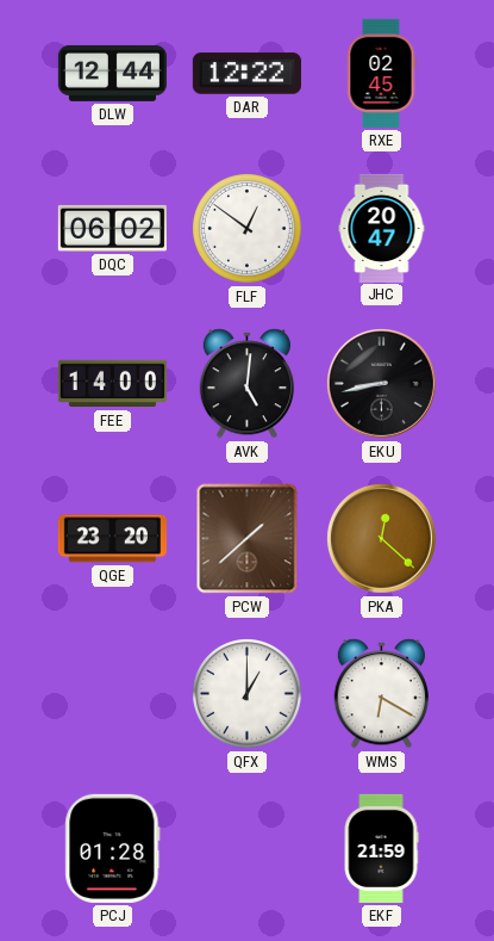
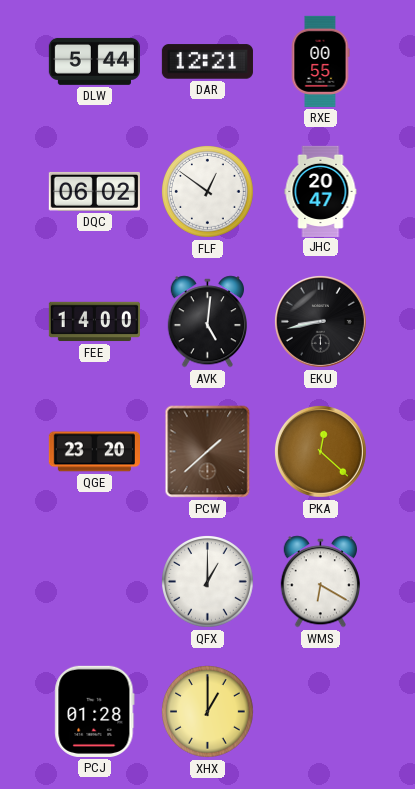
DLW: 12:44 -> 5:44
DAR: 12:22 -> 12:21
RXE: 02:45 -> 00:55
XHX: none -> 1:00
EKF: 21:59 -> none
